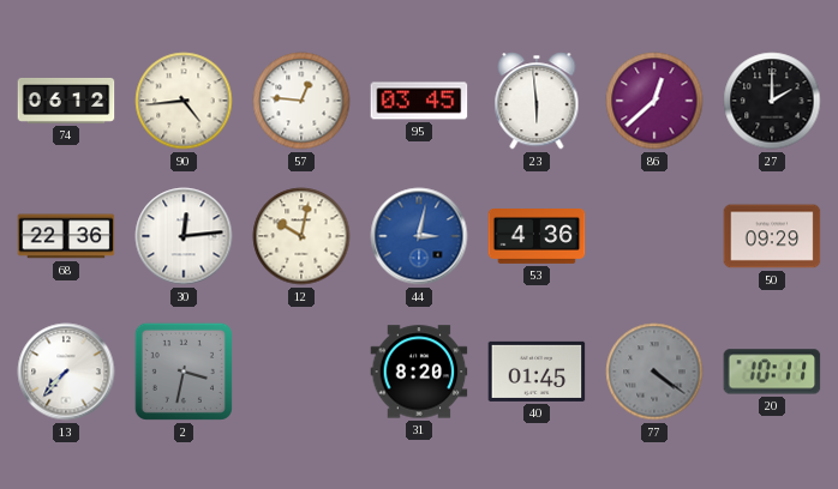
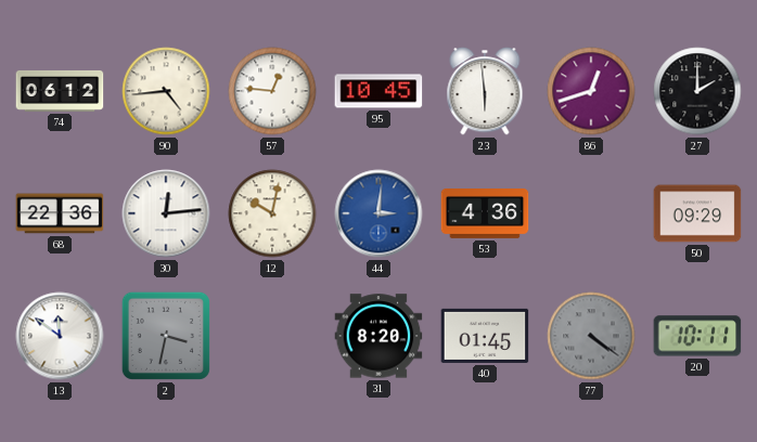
95: 03:45 -> 10:45
86: 12:38 -> 12:42
44: 3:02 -> 3:01
13: 7:37 -> 11:51
